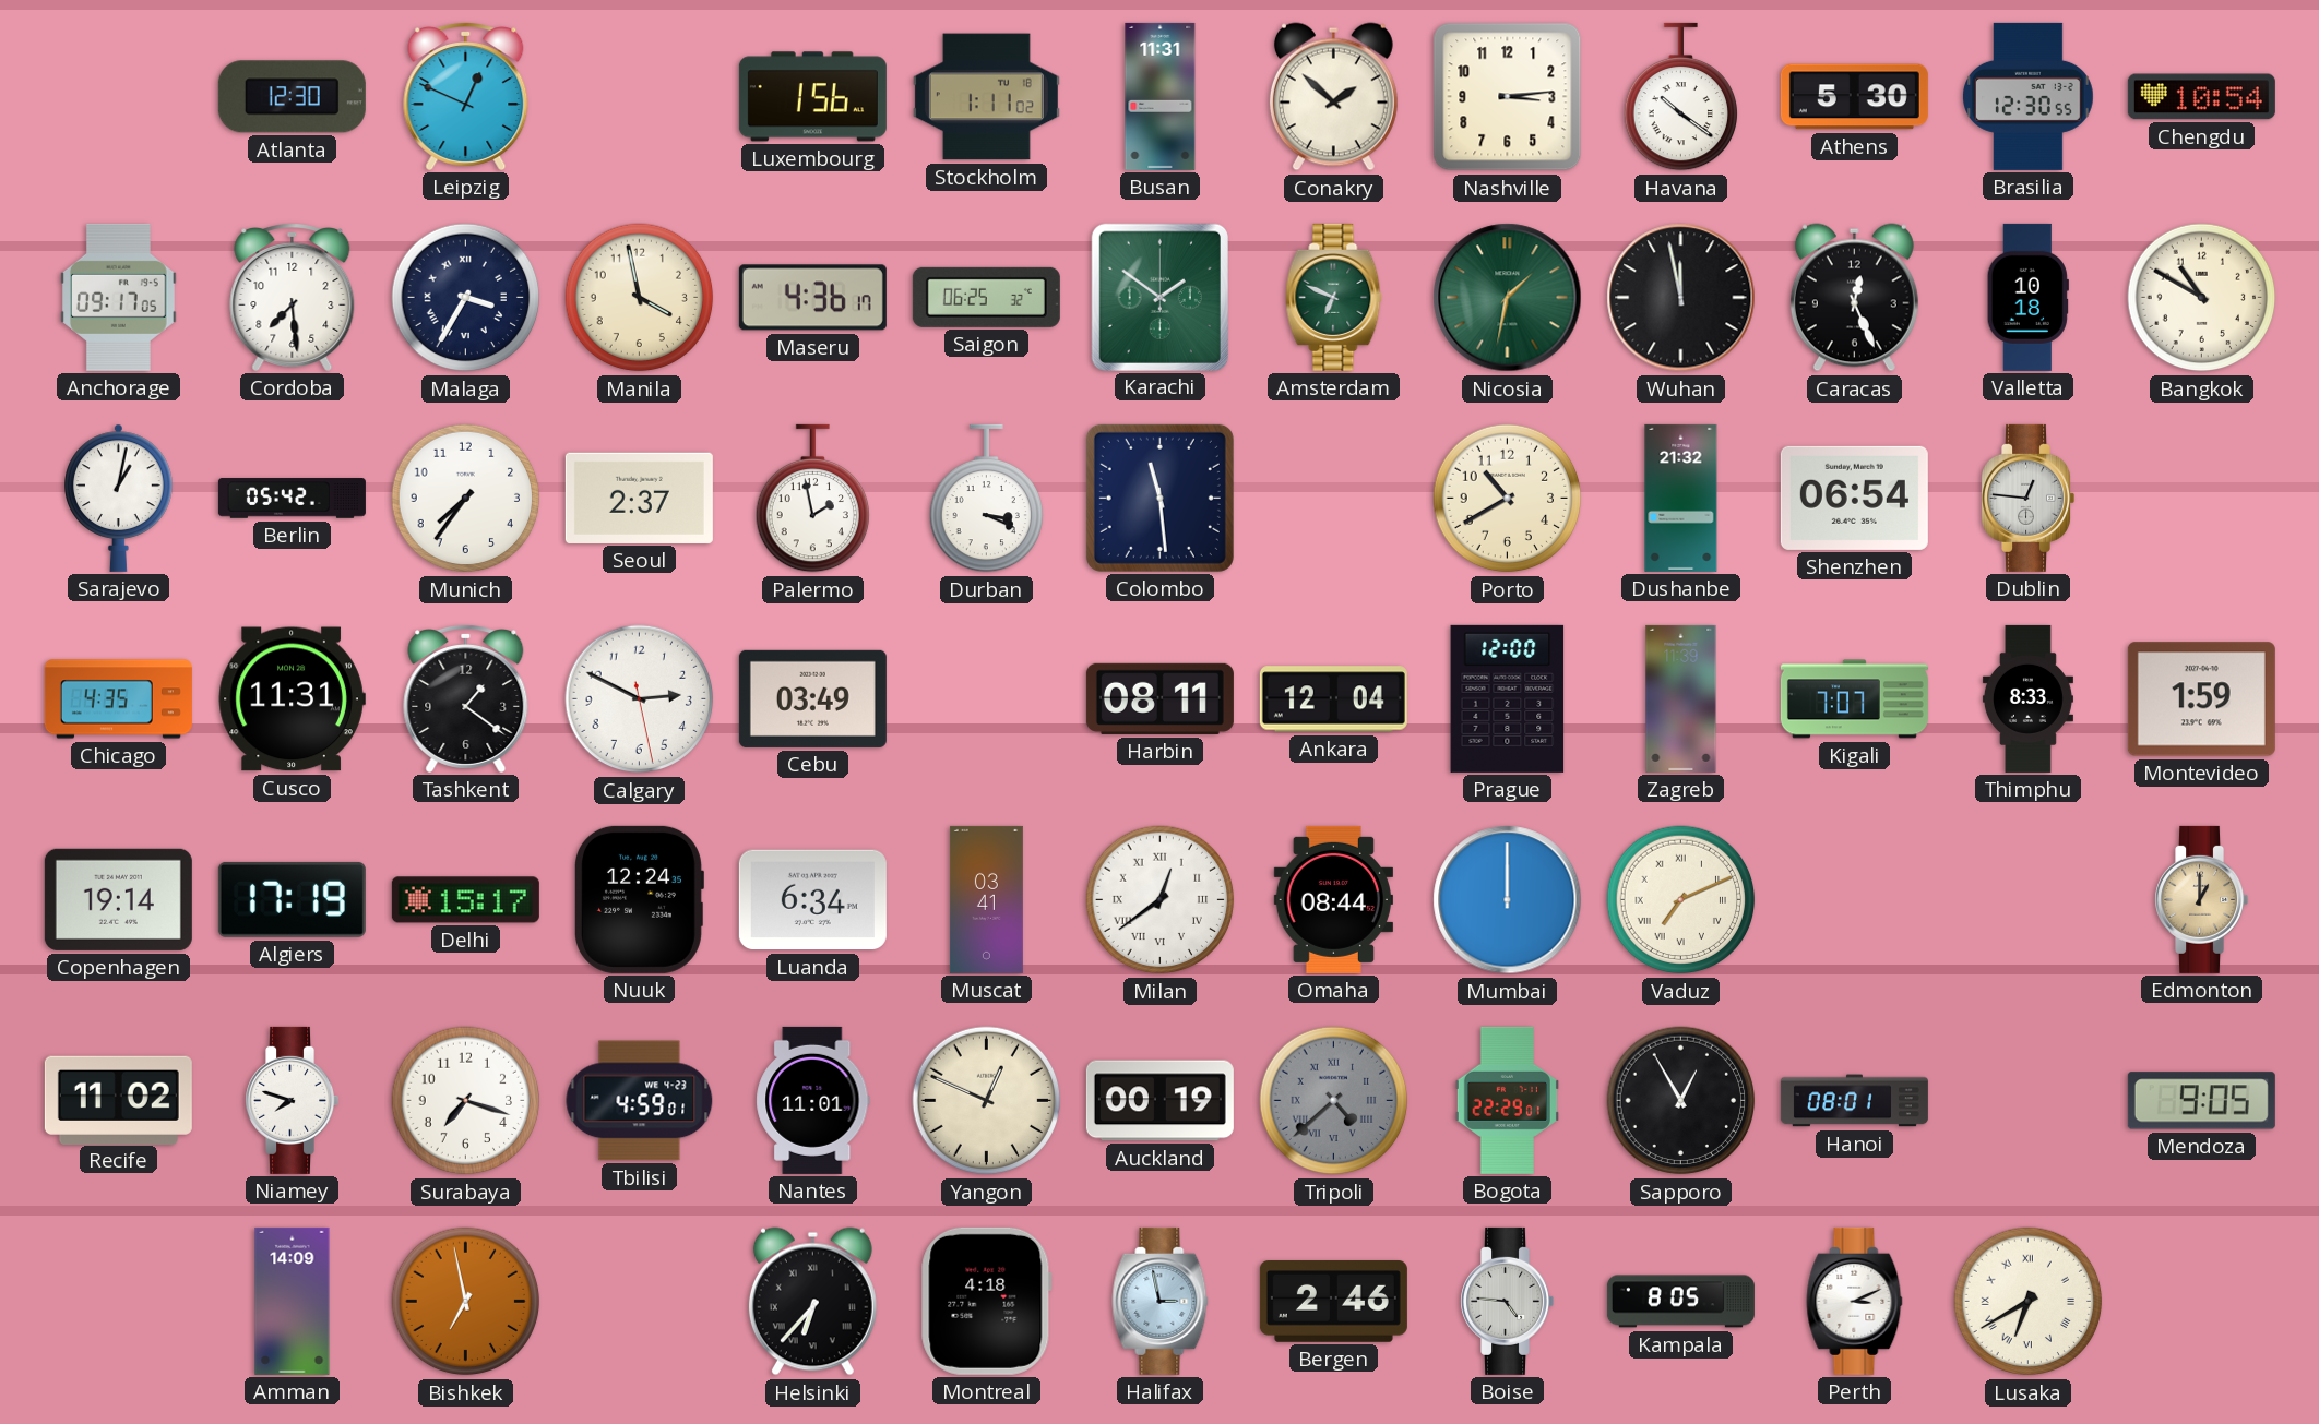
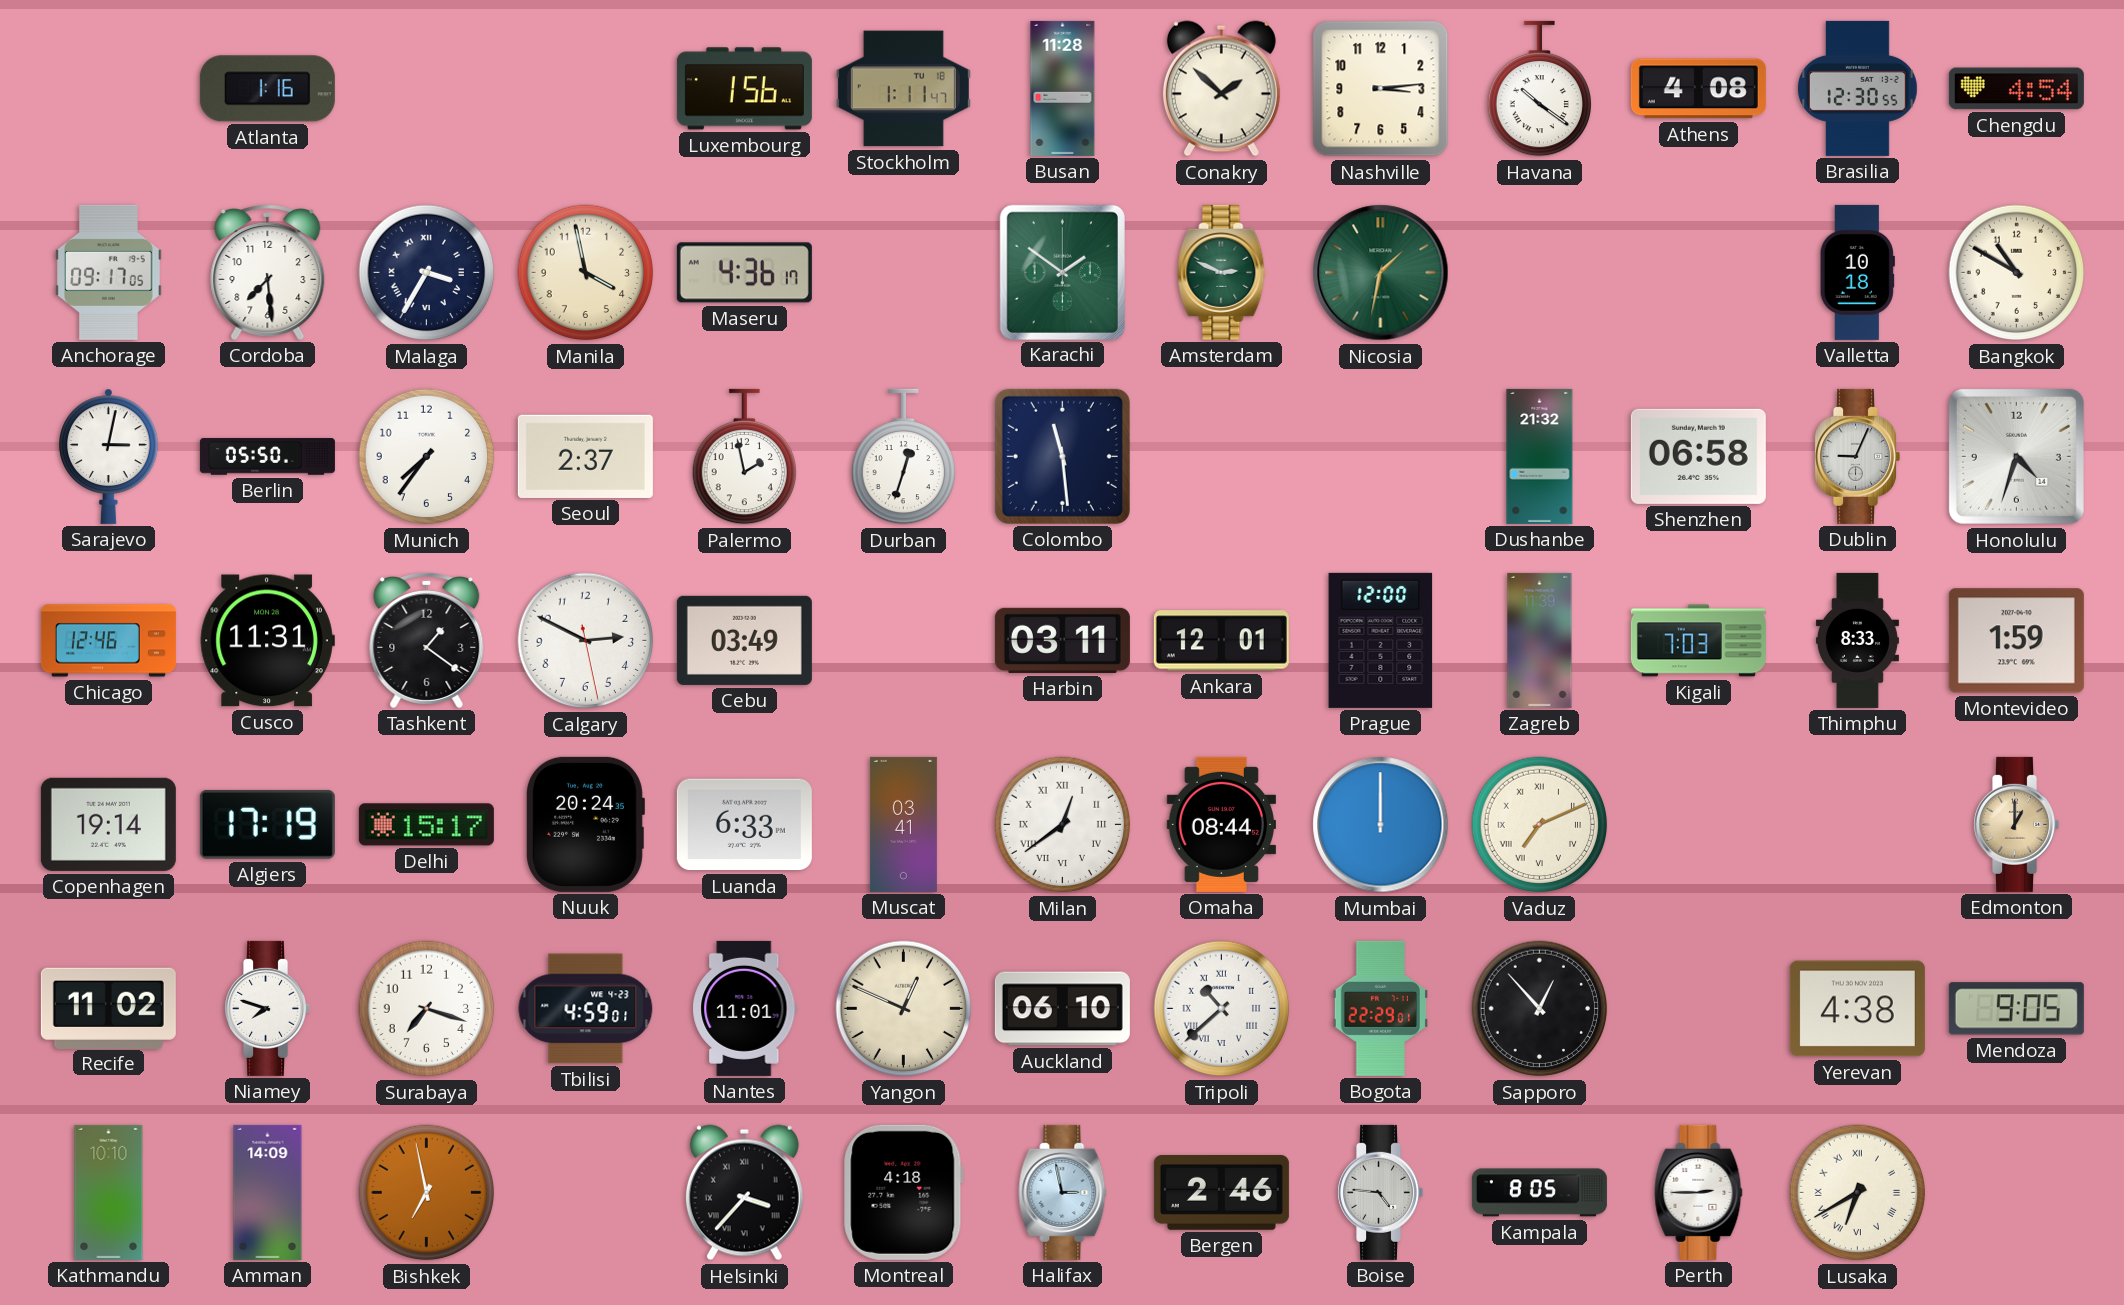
Atlanta: 12:30 -> 1:16
Leipzig: 12:49 -> none
Stockholm: 1:11:02 -> 1:11:47
Busan: 11:31 -> 11:28
Athens: 5:30 -> 4:08
Chengdu: 10:54 -> 4:54
Saigon: 06:25 -> none
Amsterdam: 6:49 -> 2:49
Wuhan: 11:58 -> none
Caracas: 12:26 -> none
Sarajevo: 1:02 -> 3:02
Berlin: 05:42 -> 05:50
Durban: 3:19 -> 12:33
Porto: 10:40 -> none
Shenzhen: 06:54 -> 06:58
Dublin: 12:46 -> 9:04
Honolulu: none -> 4:33
Chicago: 4:35 -> 12:46
Harbin: 08:11 -> 03:11
Ankara: 12:04 -> 12:01
Kigali: 7:07 -> 7:03
Nuuk: 12:24 -> 20:24
Luanda: 6:34 -> 6:33
Auckland: 00:19 -> 06:10
Tripoli: 4:38 -> 10:38
Tripoli dial: grey -> white
Sapporo: 12:55 -> 12:53
Hanoi: 08:01 -> none
Yerevan: none -> 4:38
Kathmandu: none -> 10:10
Helsinki: 6:37 -> 3:37
Perth: 3:11 -> 2:45
